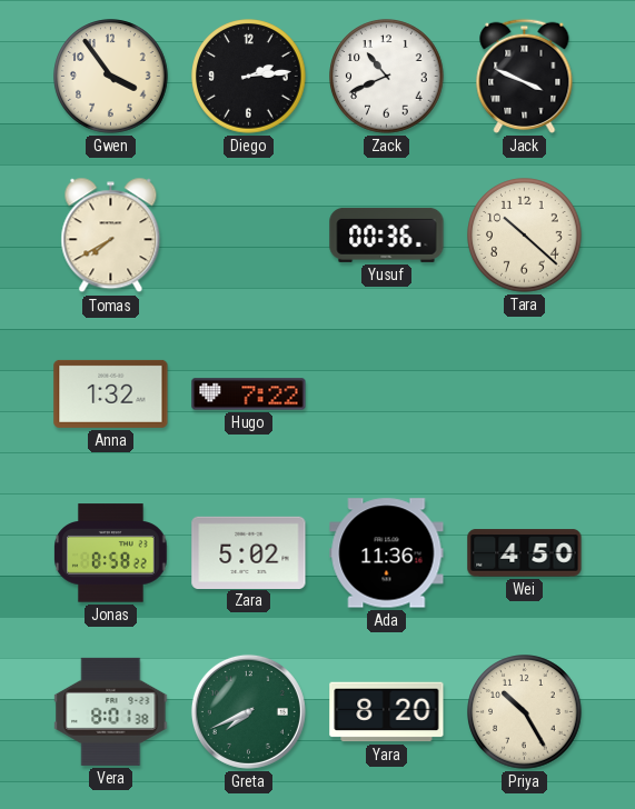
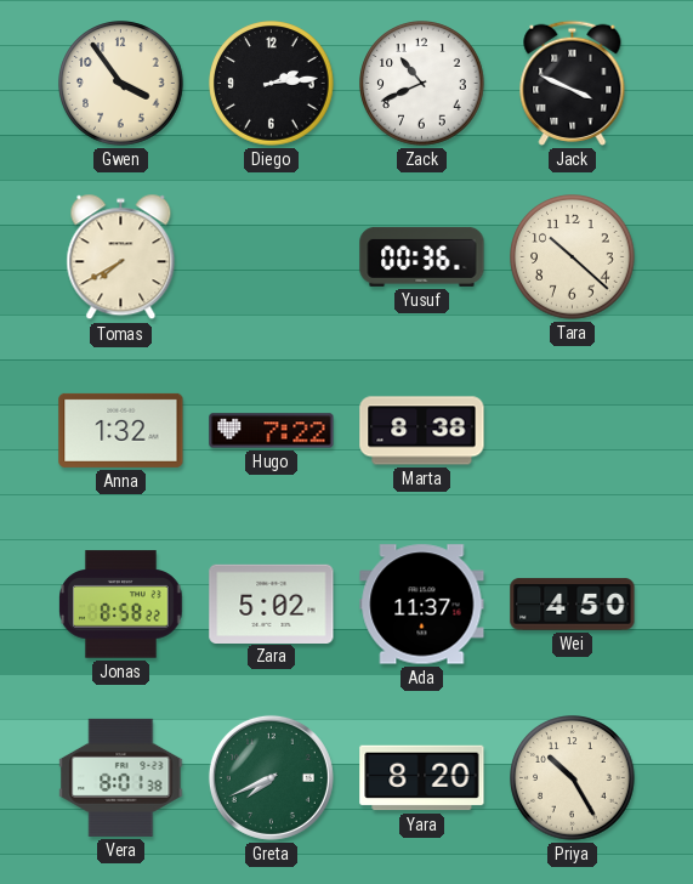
Marta: none -> 8:38
Ada: 11:36 -> 11:37
